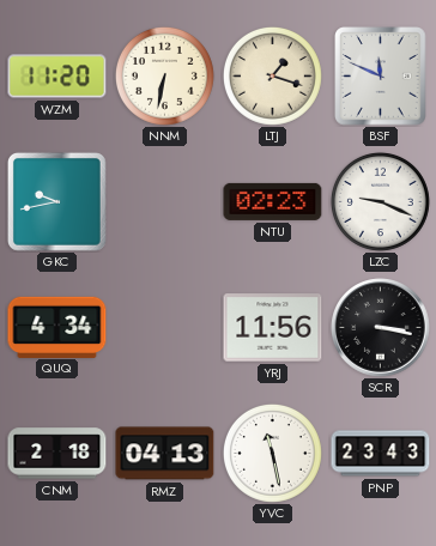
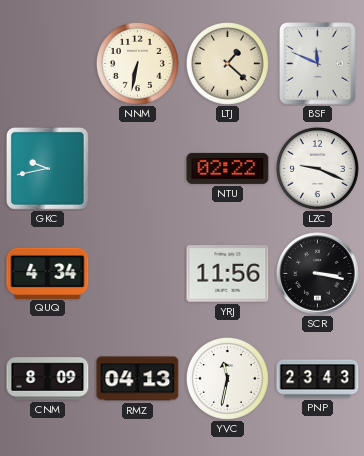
WZM: 11:20 -> none
LTJ: 1:18 -> 1:22
NTU: 02:23 -> 02:22
CNM: 2:18 -> 8:09
YVC: 11:28 -> 11:32
